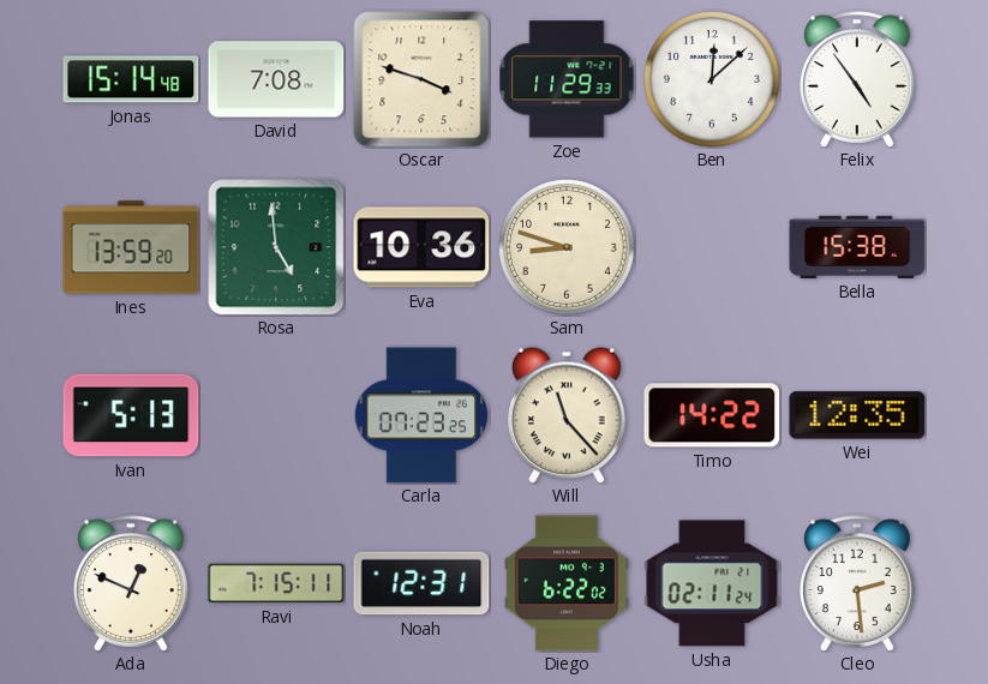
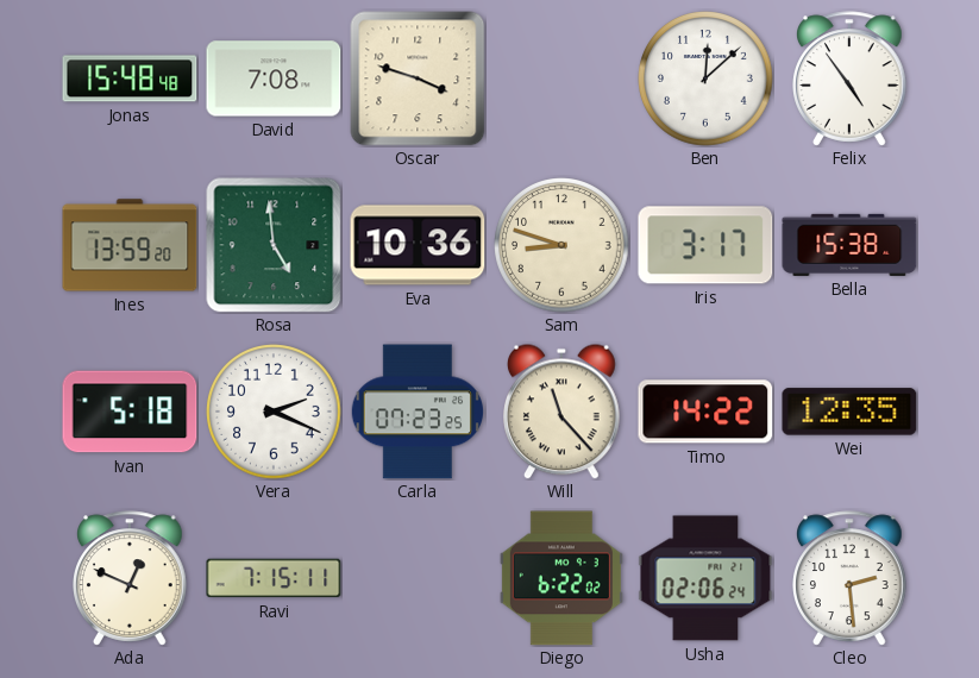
Jonas: 15:14 -> 15:48
Zoe: 11:29 -> none
Iris: none -> 3:17
Ivan: 5:13 -> 5:18
Vera: none -> 2:19
Noah: 12:31 -> none
Usha: 02:11 -> 02:06
